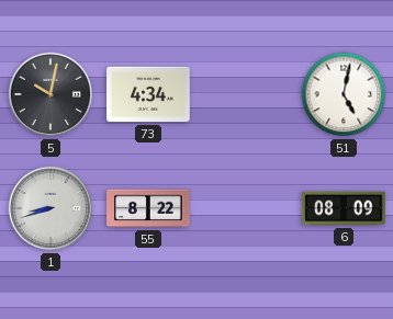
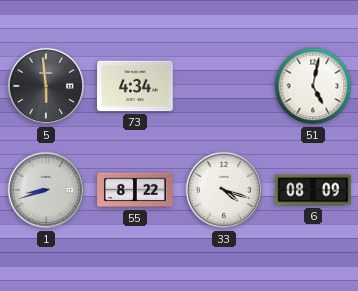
5: 10:02 -> 5:59
33: none -> 4:18
